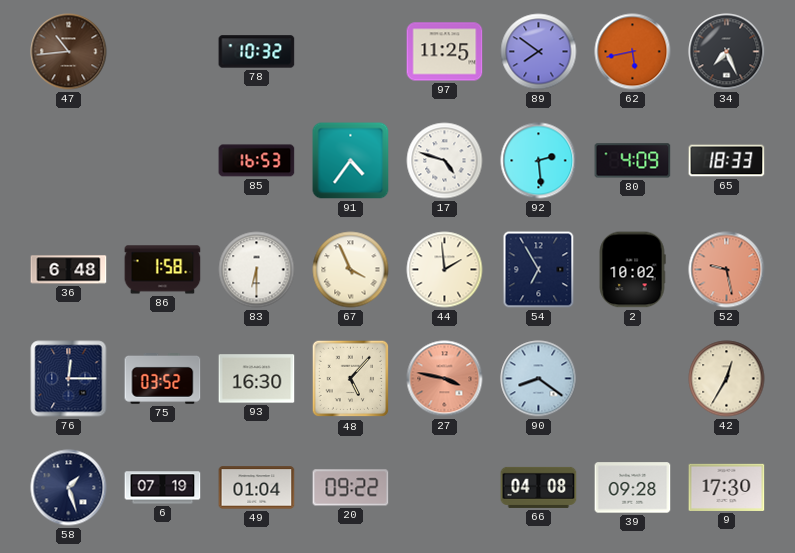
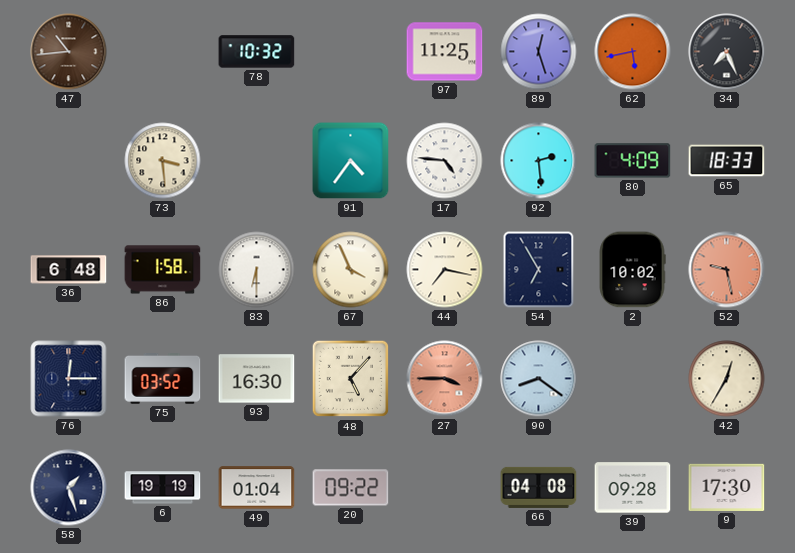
89: 7:51 -> 12:27
73: none -> 3:29
85: 16:53 -> none
17: 4:48 -> 4:46
44: 1:59 -> 7:17
27: 3:47 -> 3:45
6: 07:19 -> 19:19
